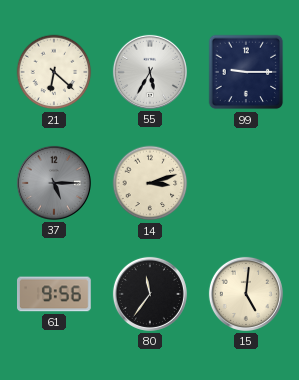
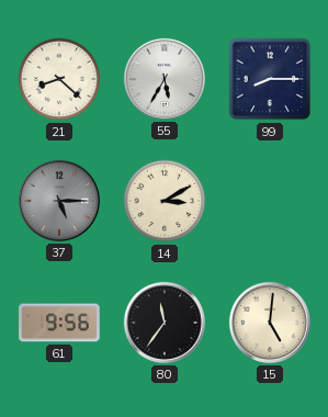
21: 6:22 -> 8:22
99: 9:15 -> 8:15
14: 3:12 -> 3:10
